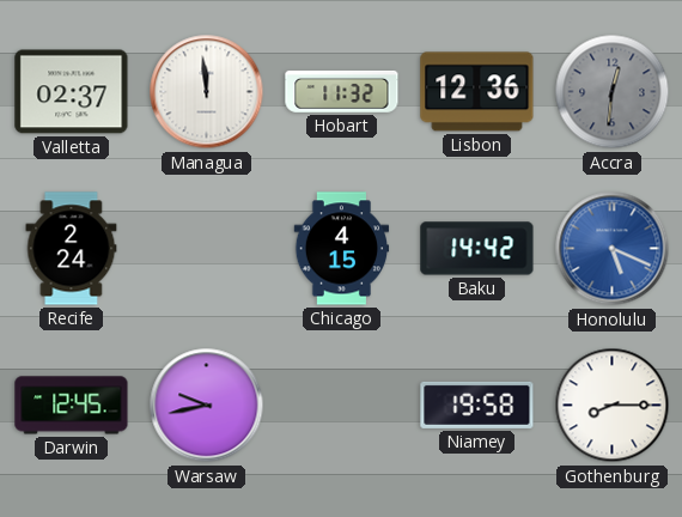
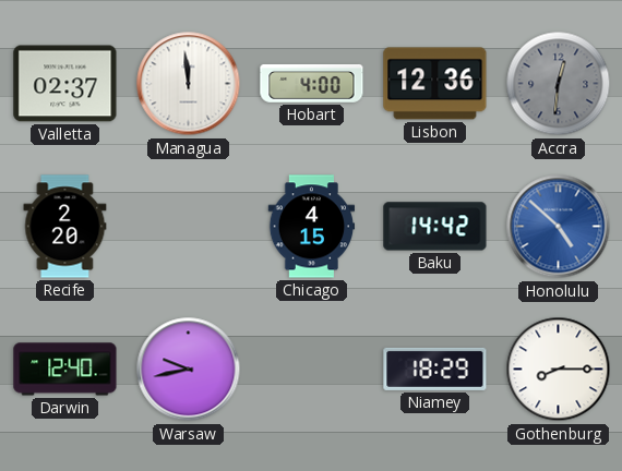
Hobart: 11:32 -> 4:00
Recife: 2:24 -> 2:20
Honolulu: 5:19 -> 4:52
Darwin: 12:45 -> 12:40
Niamey: 19:58 -> 18:29
